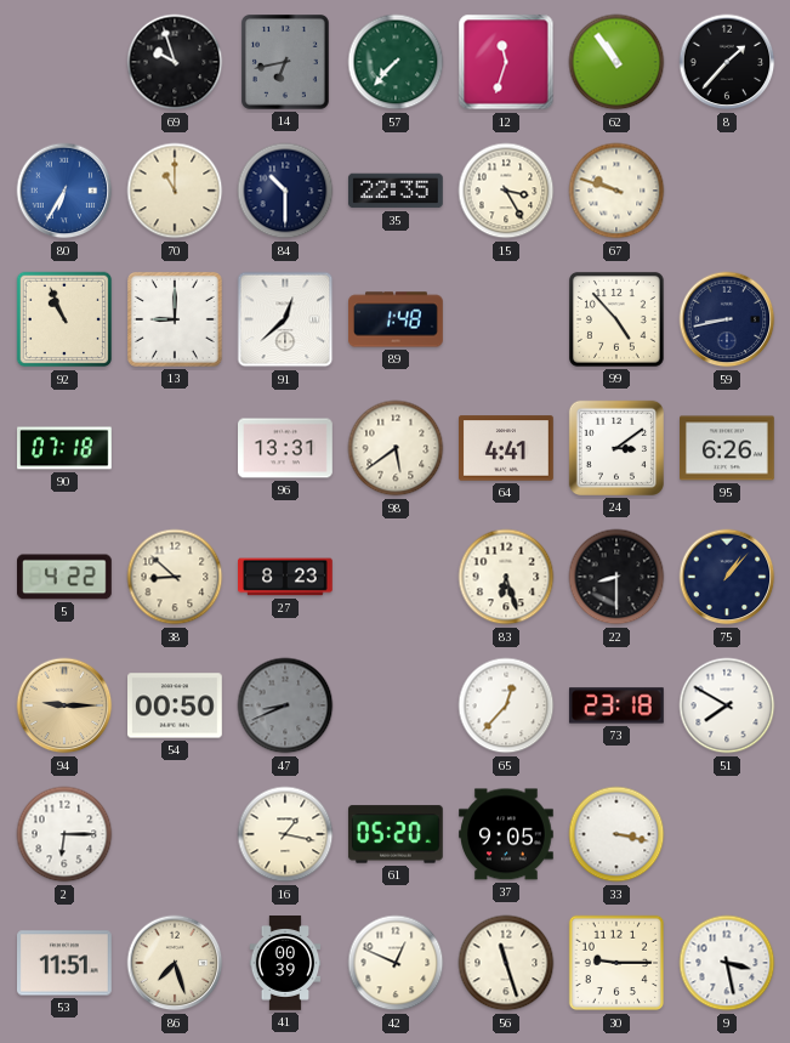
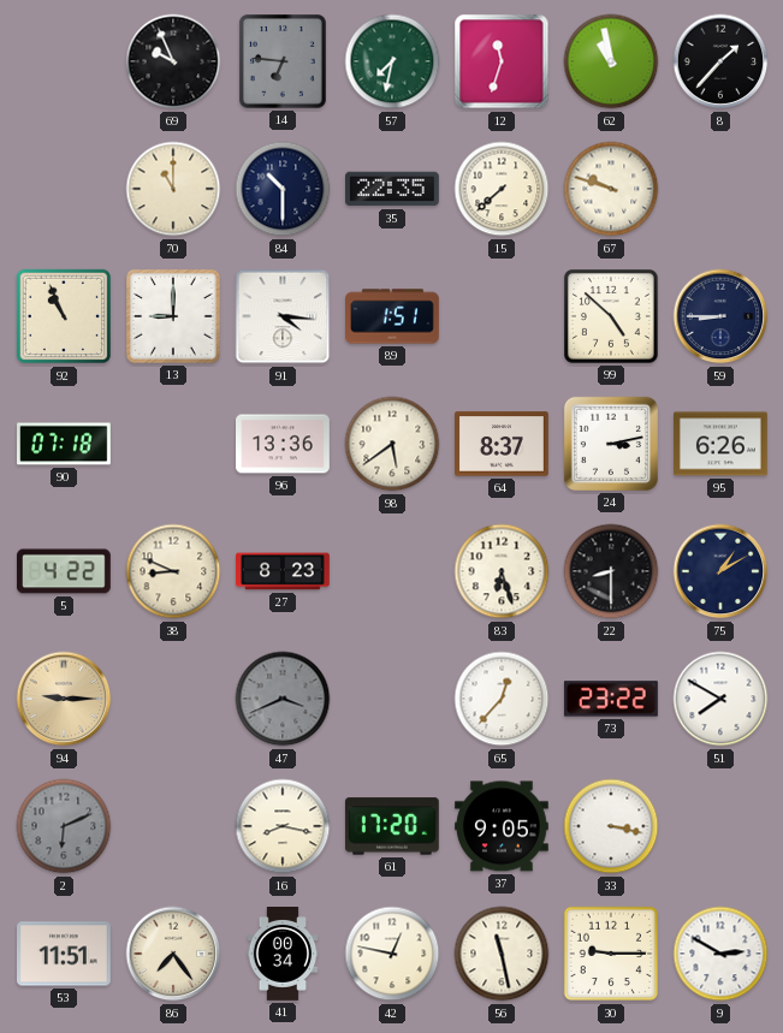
69: 9:57 -> 9:56
14: 6:43 -> 6:46
57: 7:37 -> 7:32
62: 10:54 -> 10:58
80: 6:35 -> none
15: 3:25 -> 7:38
91: 12:38 -> 4:16
89: 1:48 -> 1:51
99: 4:53 -> 4:52
59: 8:43 -> 8:45
96: 13:31 -> 13:36
64: 4:41 -> 8:37
24: 3:09 -> 3:13
38: 8:52 -> 8:49
75: 1:07 -> 1:10
54: 00:50 -> none
47: 8:41 -> 3:41
73: 23:18 -> 23:22
2: 6:15 -> 6:11
2 dial: white -> grey
16: 1:17 -> 8:17
61: 05:20 -> 17:20
86: 7:27 -> 7:24
41: 00:39 -> 00:34
42: 12:49 -> 12:47
56: 11:27 -> 11:28
9: 3:28 -> 2:50
